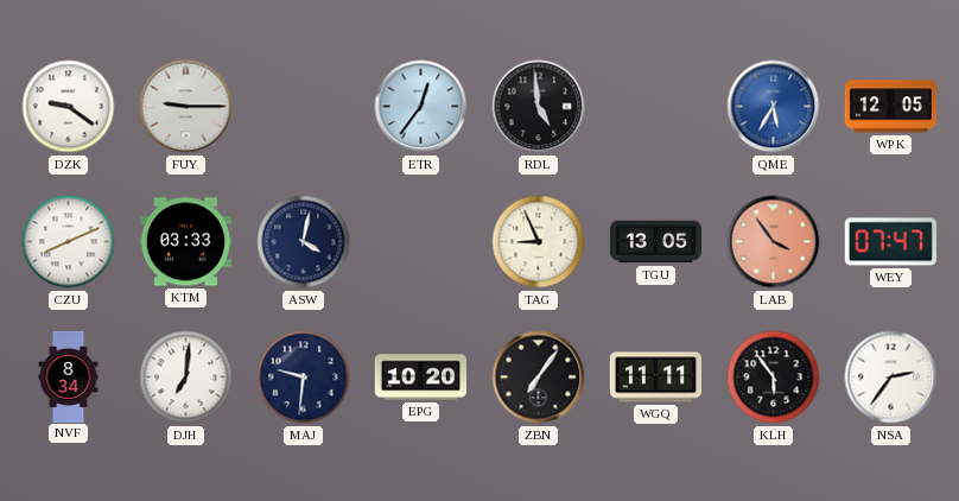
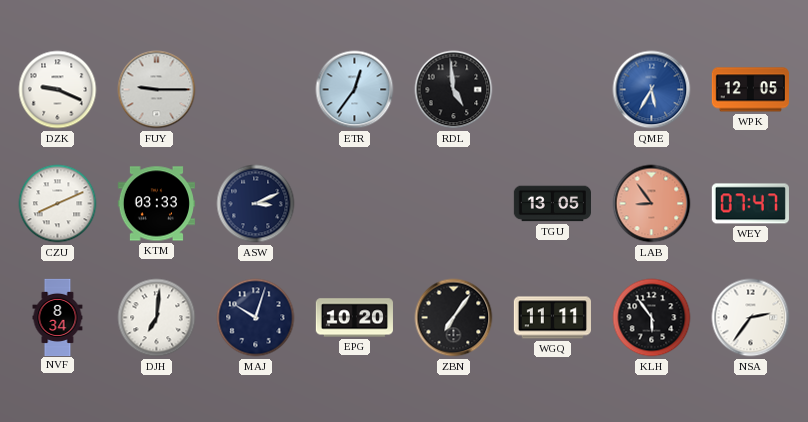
DZK: 9:21 -> 9:19
ASW: 4:02 -> 3:11
TAG: 8:56 -> none
LAB: 3:54 -> 8:54
MAJ: 9:31 -> 10:03
